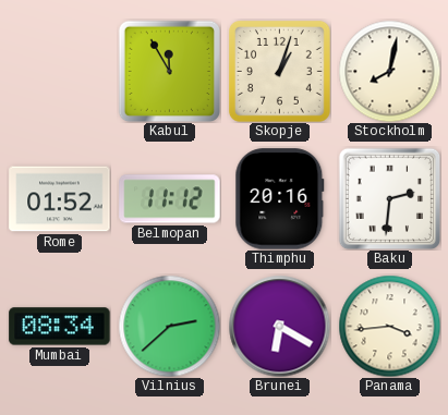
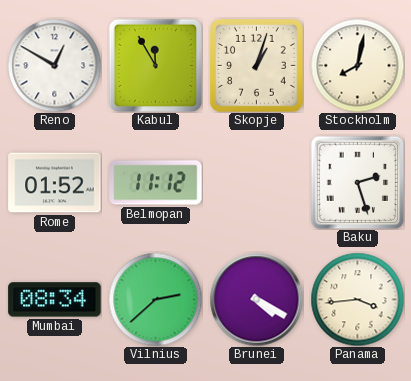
Reno: none -> 12:50
Thimphu: 20:16 -> none
Baku: 2:31 -> 2:27
Brunei: 6:20 -> 4:20
